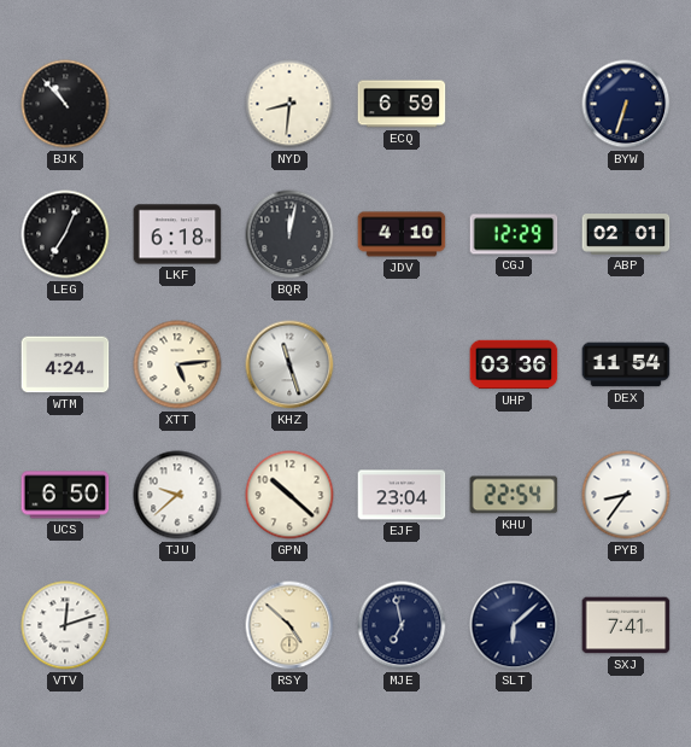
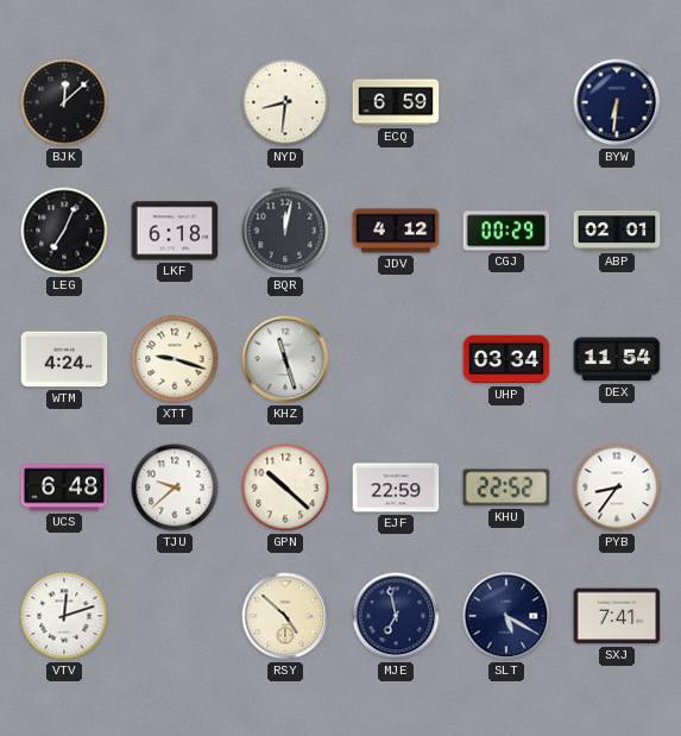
BJK: 10:53 -> 12:08
BYW: 6:33 -> 6:31
JDV: 4:10 -> 4:12
CGJ: 12:29 -> 00:29
XTT: 5:14 -> 9:18
UHP: 03:36 -> 03:34
UCS: 6:50 -> 6:48
EJF: 23:04 -> 22:59
KHU: 22:54 -> 22:52
SLT: 6:08 -> 5:20
